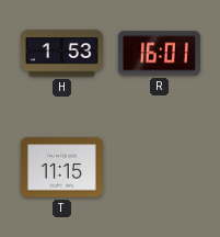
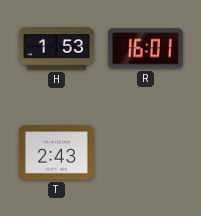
T: 11:15 -> 2:43
